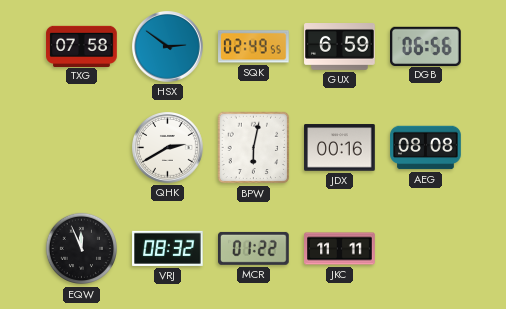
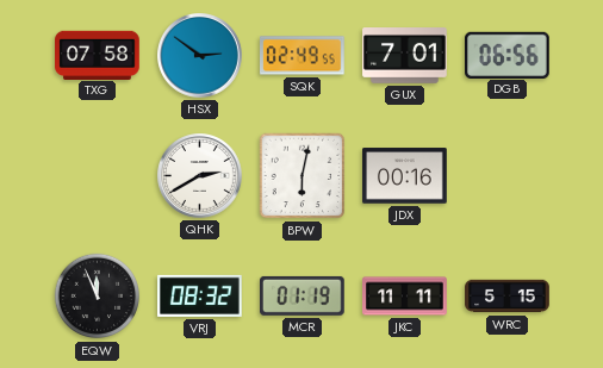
GUX: 6:59 -> 7:01
AEG: 08:08 -> none
MCR: 01:22 -> 01:19
WRC: none -> 5:15
